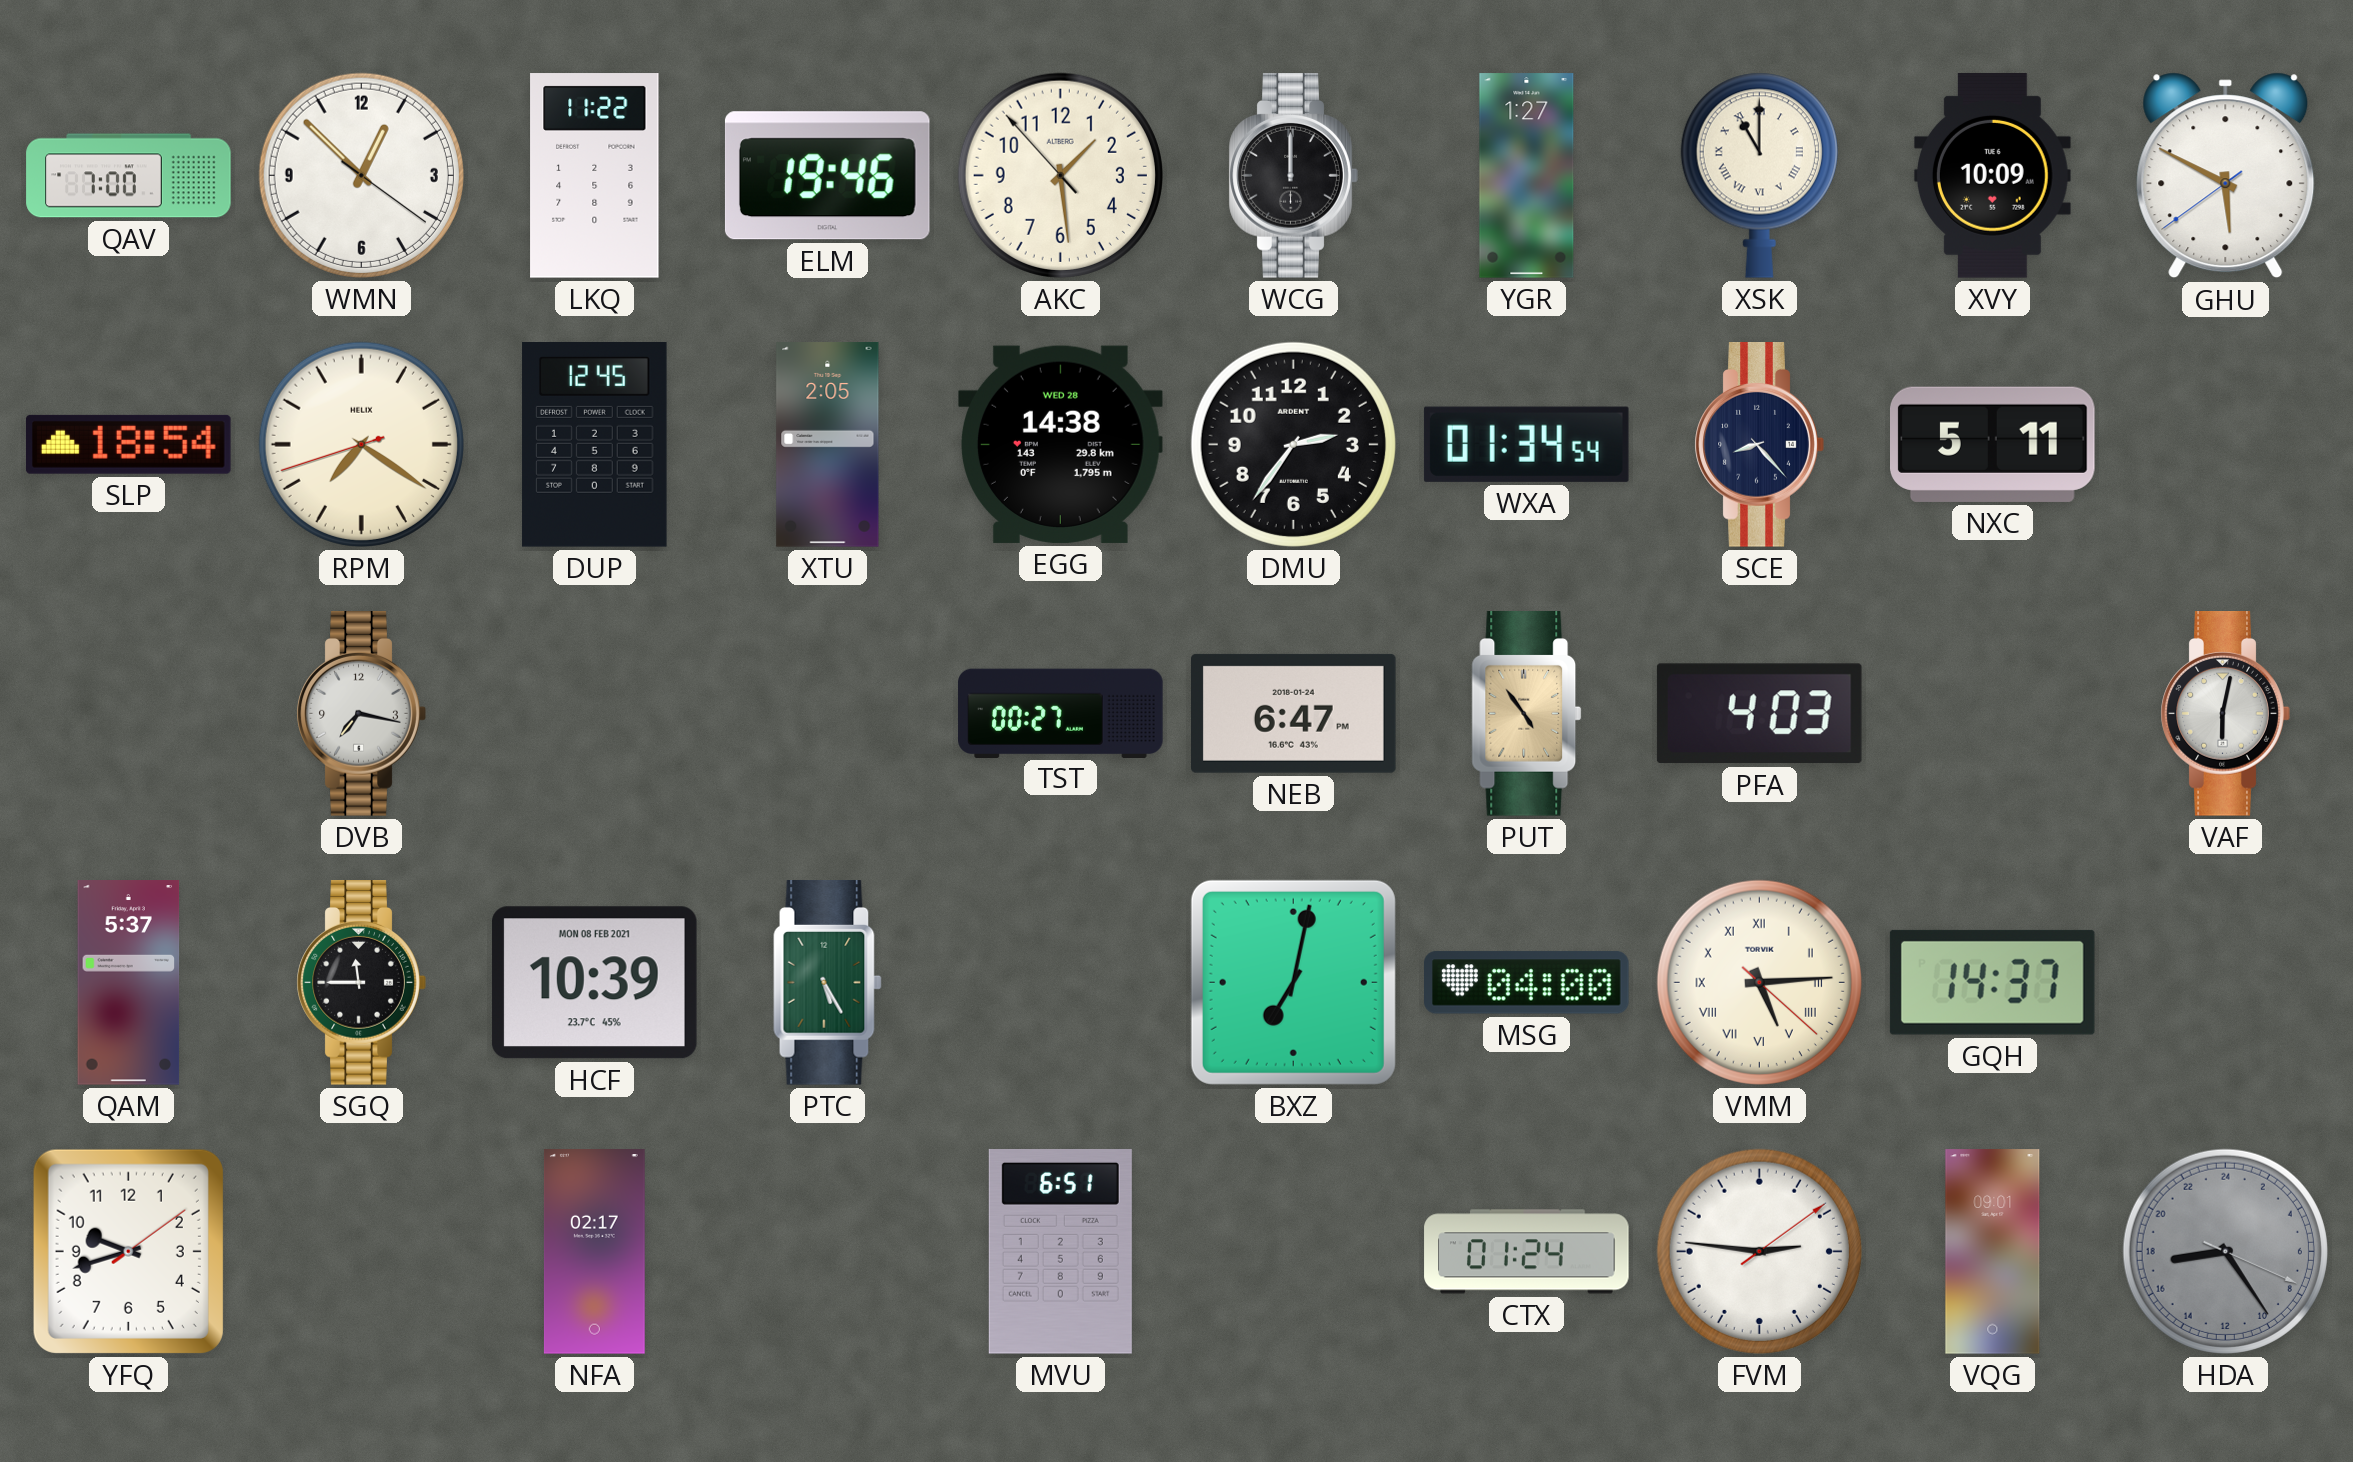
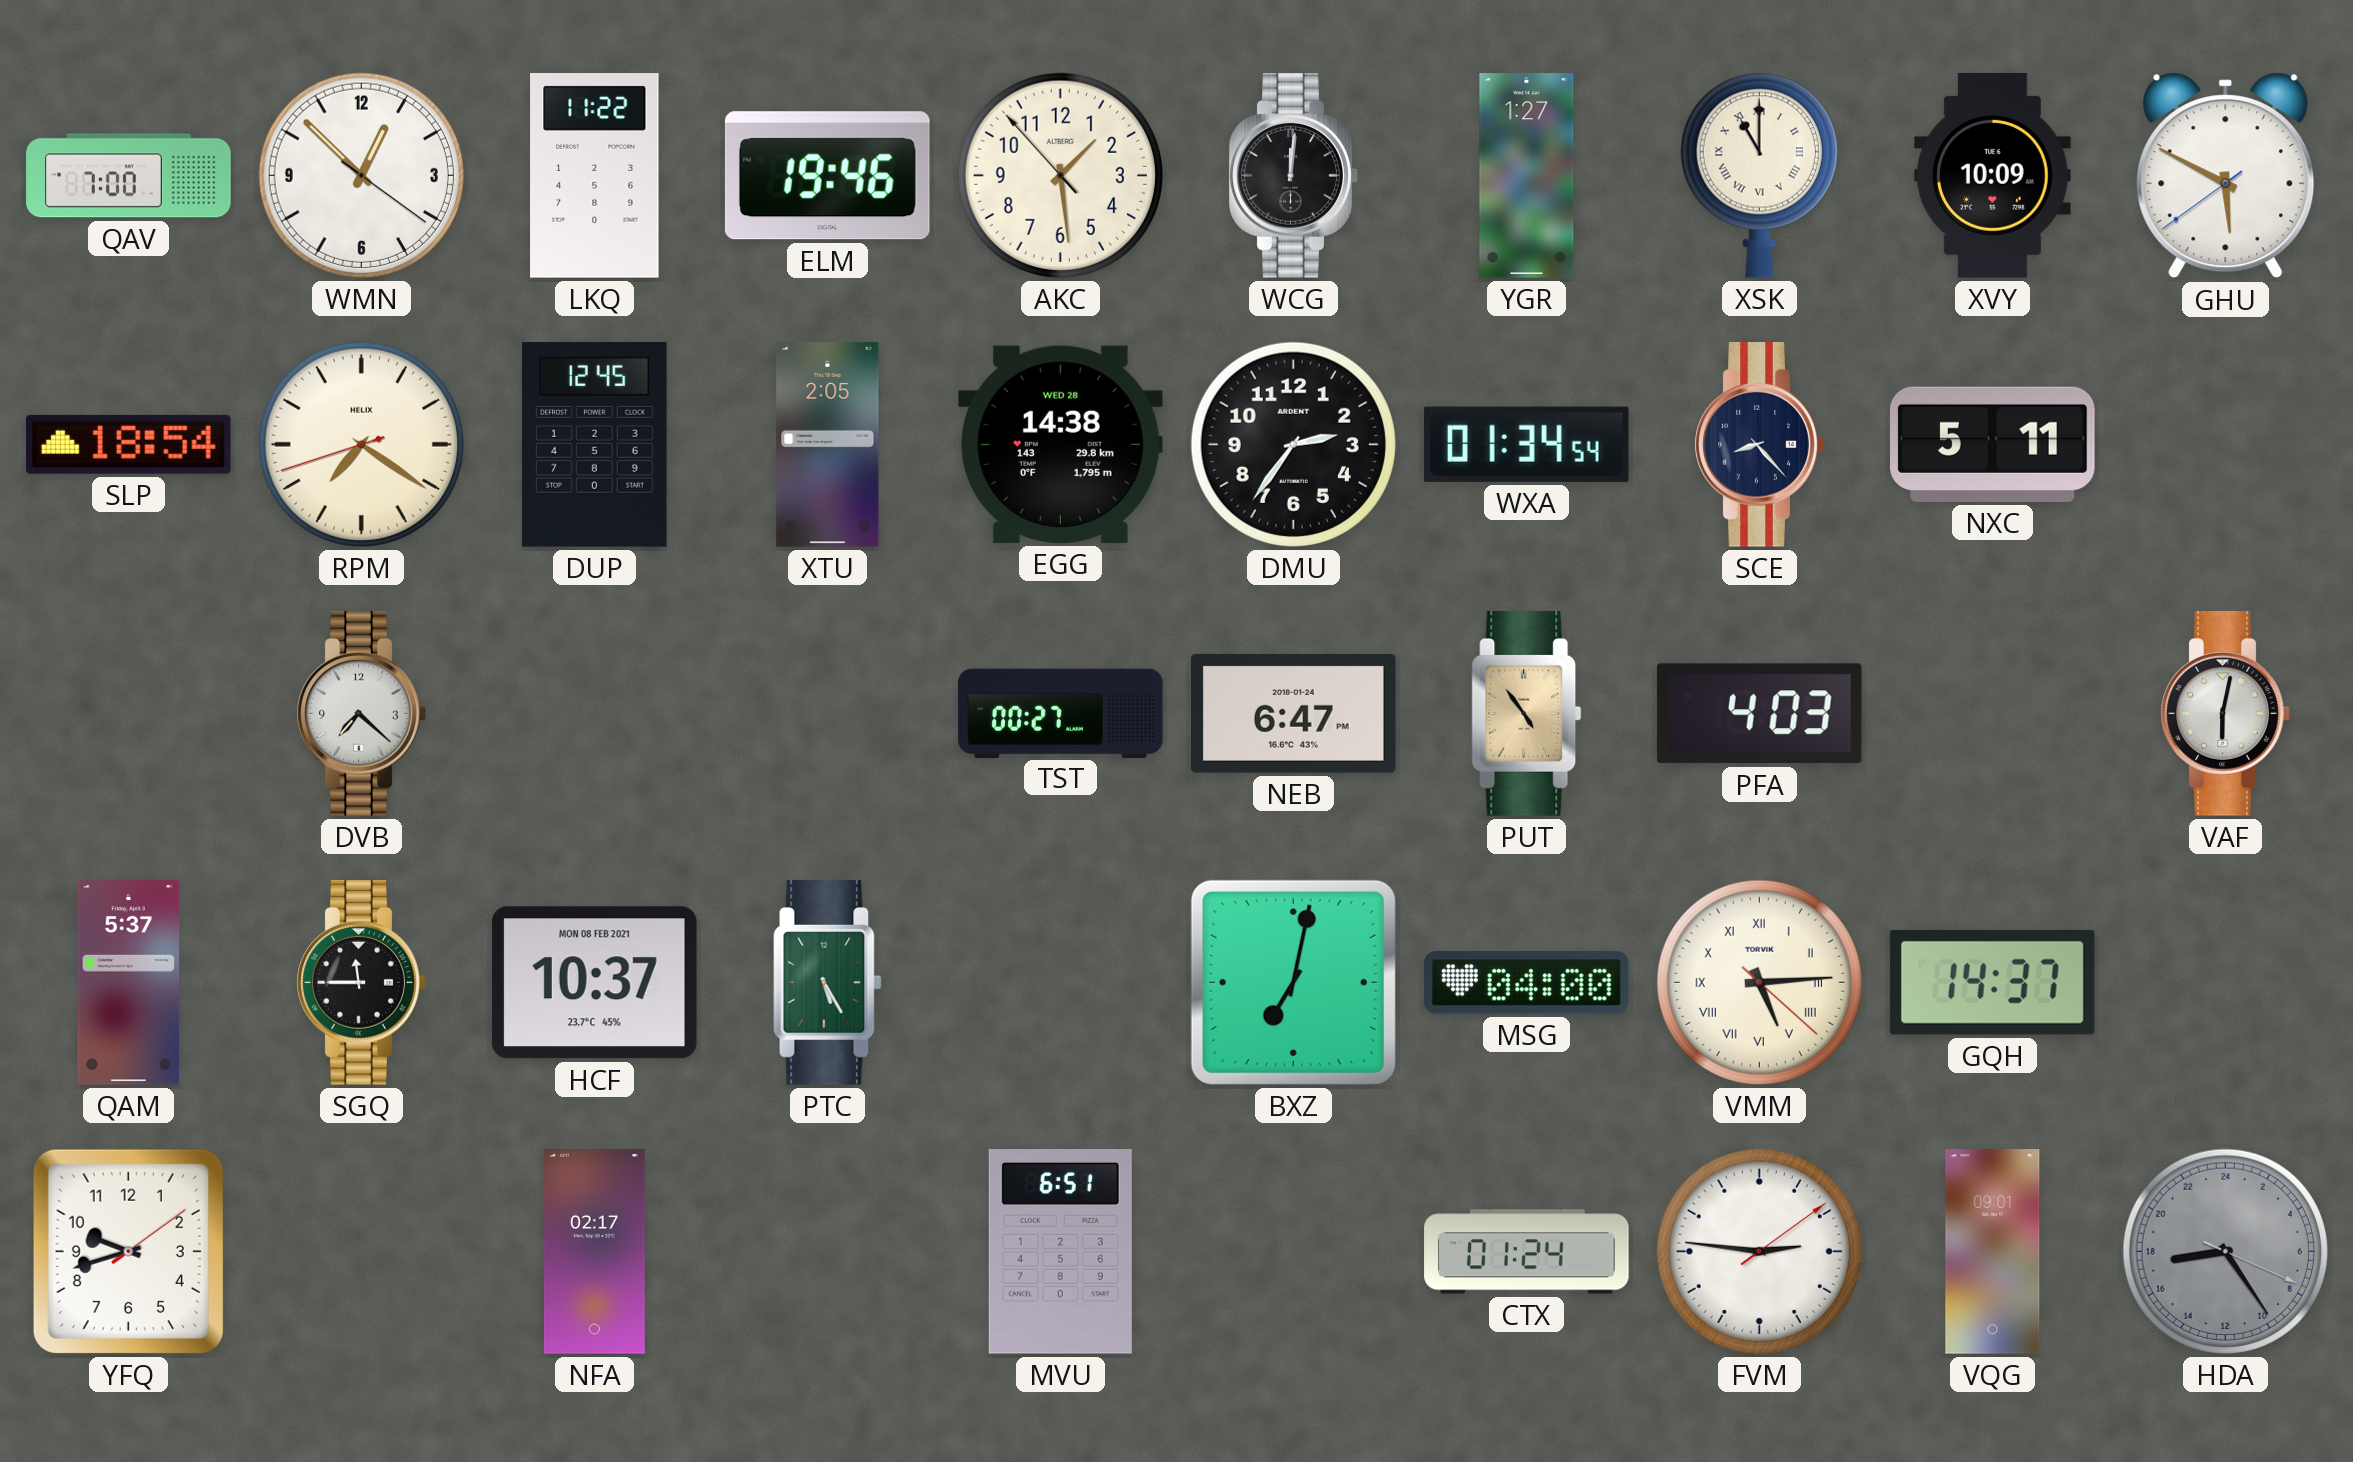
WCG: 12:00 -> 12:01
DVB: 7:17 -> 7:22
HCF: 10:39 -> 10:37
